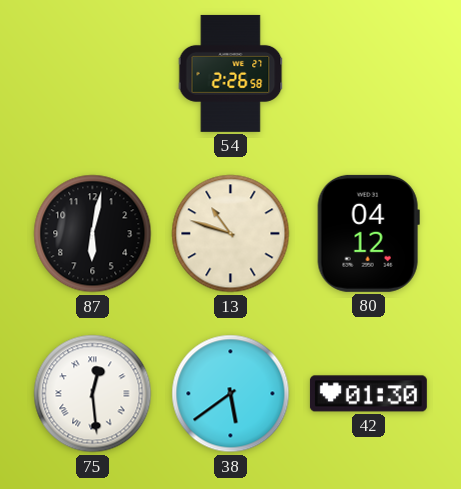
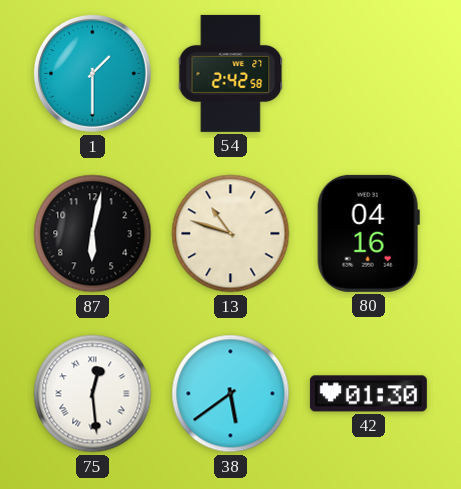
1: none -> 1:30
54: 2:26 -> 2:42
80: 04:12 -> 04:16
